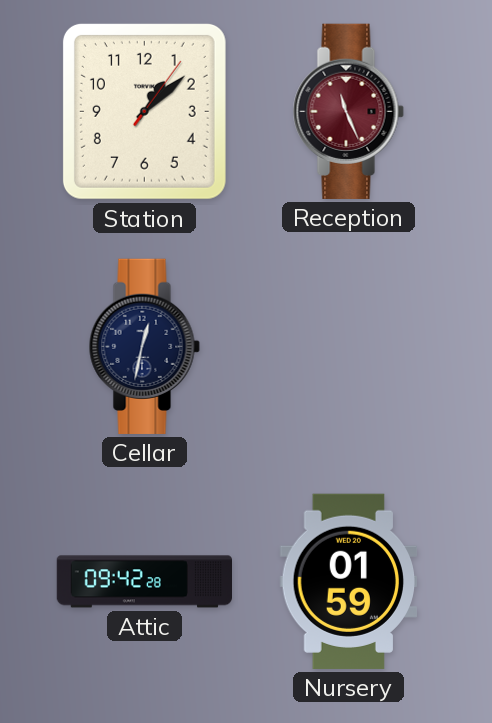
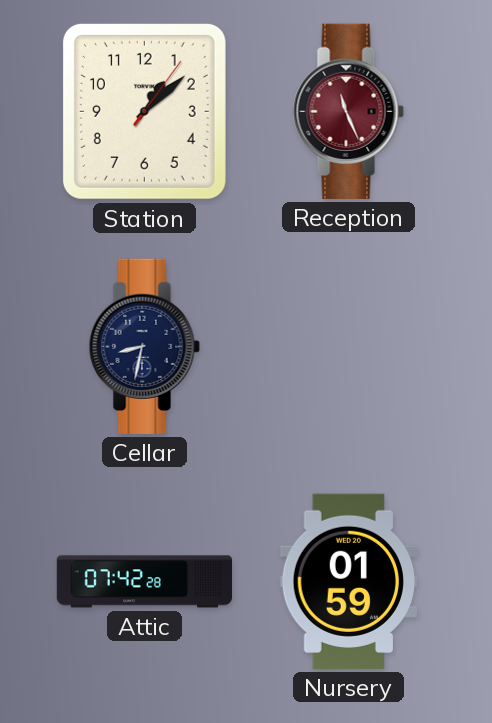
Cellar: 12:32 -> 8:32
Attic: 09:42 -> 07:42
